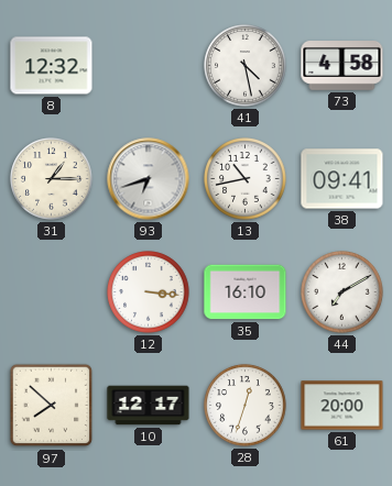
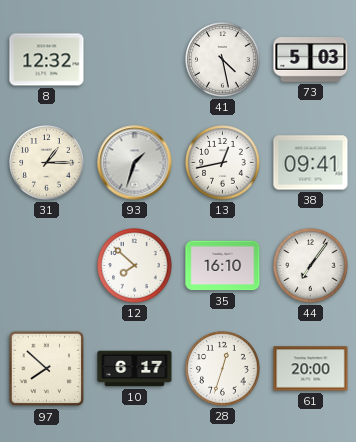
73: 4:58 -> 5:03
93: 6:42 -> 1:33
13: 10:43 -> 12:43
12: 3:16 -> 7:52
44: 7:10 -> 7:06
10: 12:17 -> 6:17
